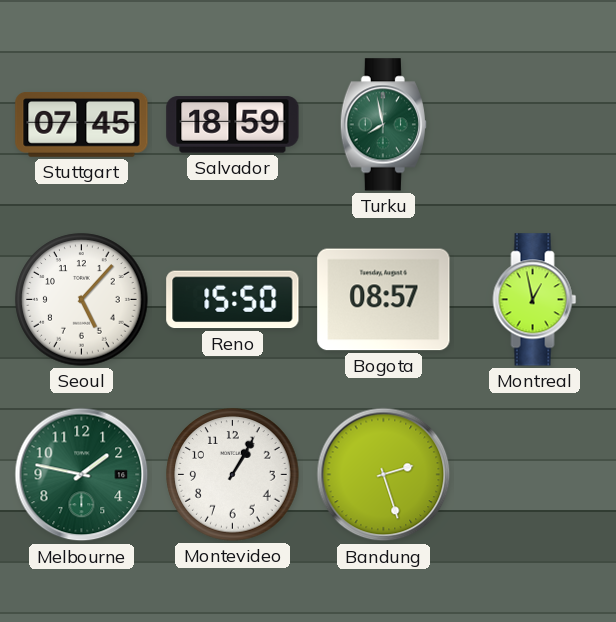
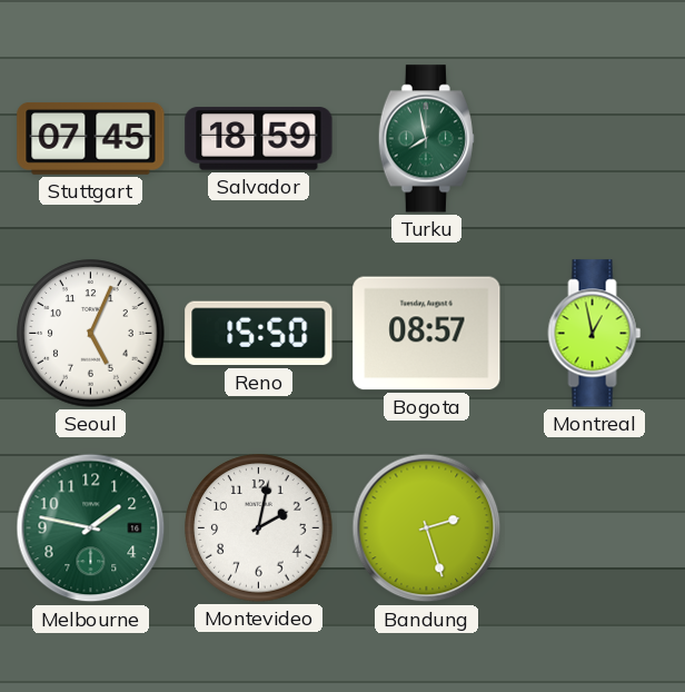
Seoul: 5:07 -> 5:04
Montevideo: 1:05 -> 2:02
